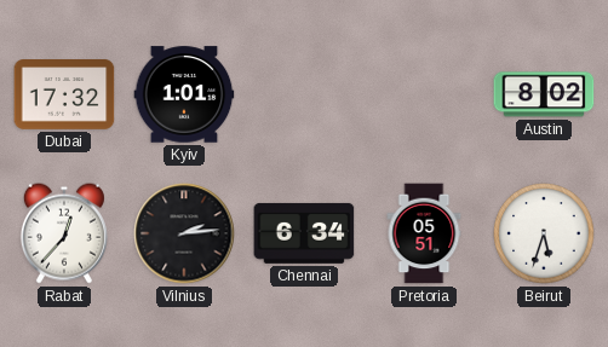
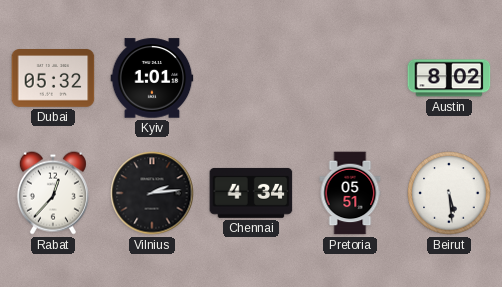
Dubai: 17:32 -> 05:32
Chennai: 6:34 -> 4:34
Beirut: 5:33 -> 5:29
